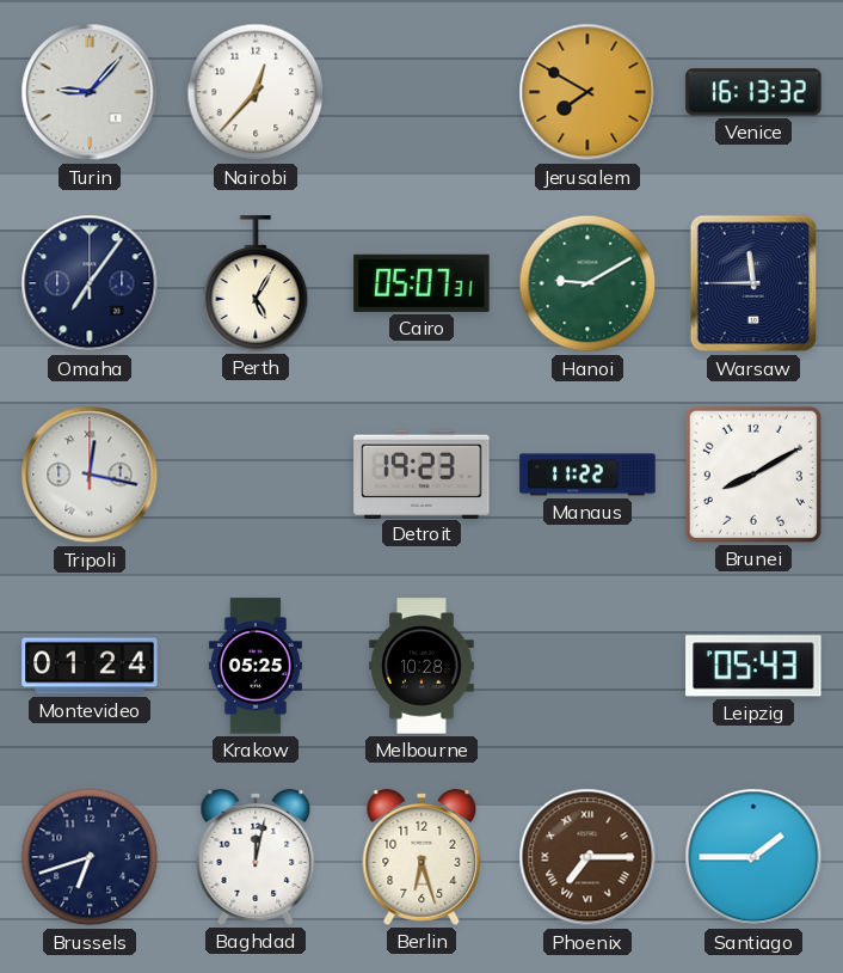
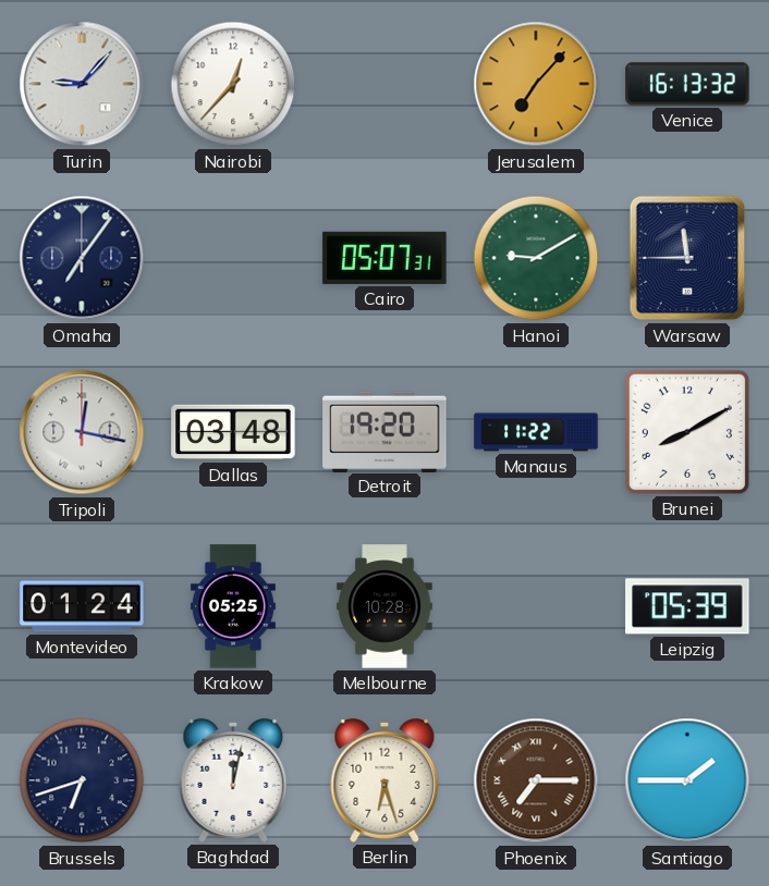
Jerusalem: 7:50 -> 7:07
Perth: 5:05 -> none
Dallas: none -> 03:48
Detroit: 19:23 -> 19:20
Leipzig: 05:43 -> 05:39
